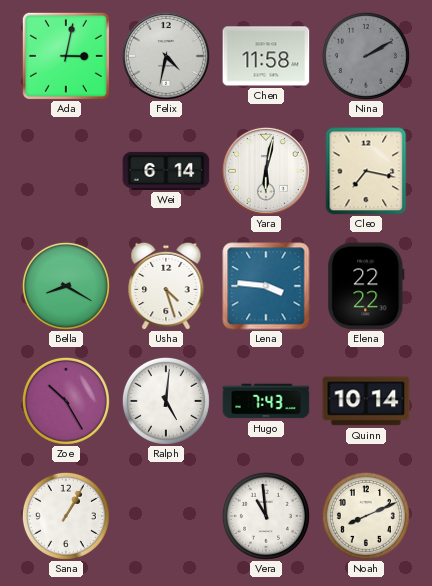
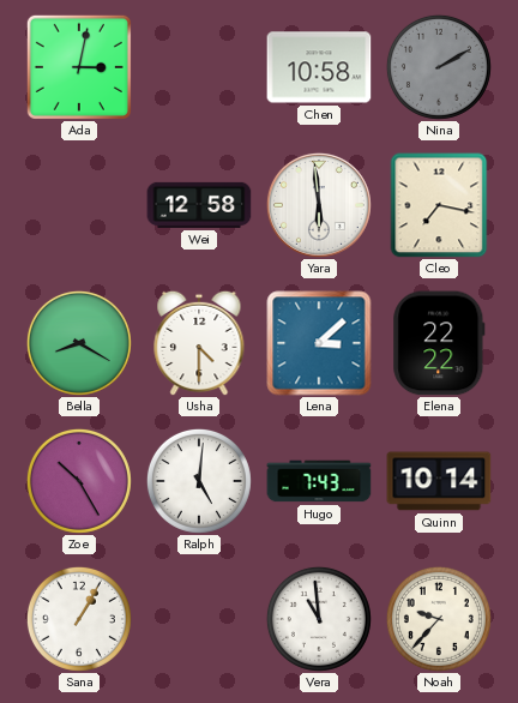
Felix: 4:32 -> none
Chen: 11:58 -> 10:58
Wei: 6:14 -> 12:58
Yara: 6:02 -> 5:59
Usha: 4:27 -> 4:30
Lena: 3:46 -> 3:08
Noah: 8:11 -> 9:37
